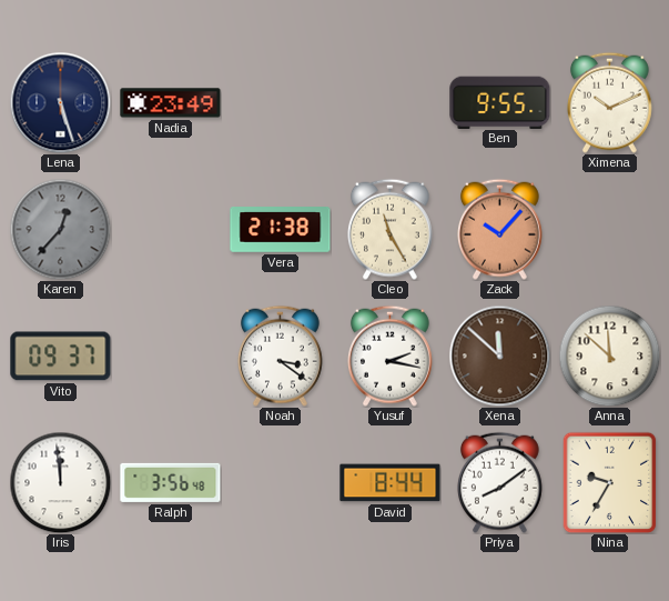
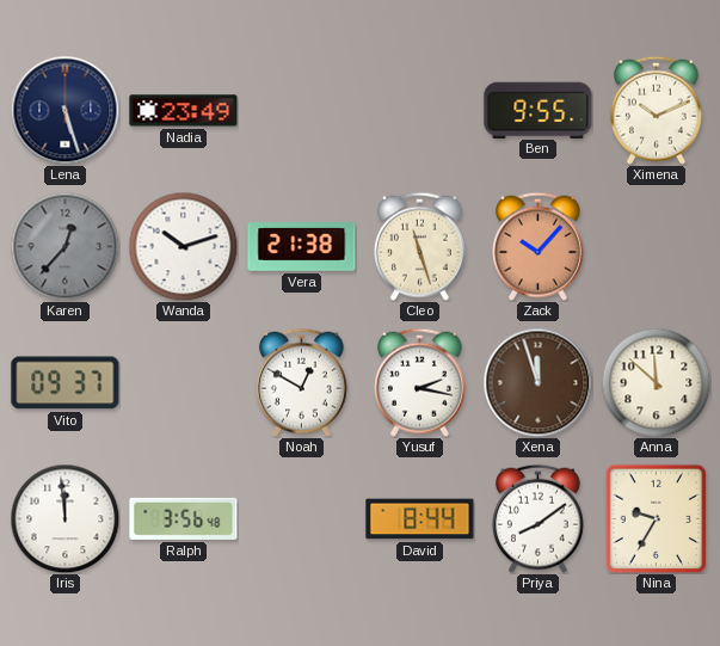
Wanda: none -> 10:12
Cleo: 11:25 -> 11:27
Noah: 3:21 -> 12:50
Xena: 11:52 -> 11:57
